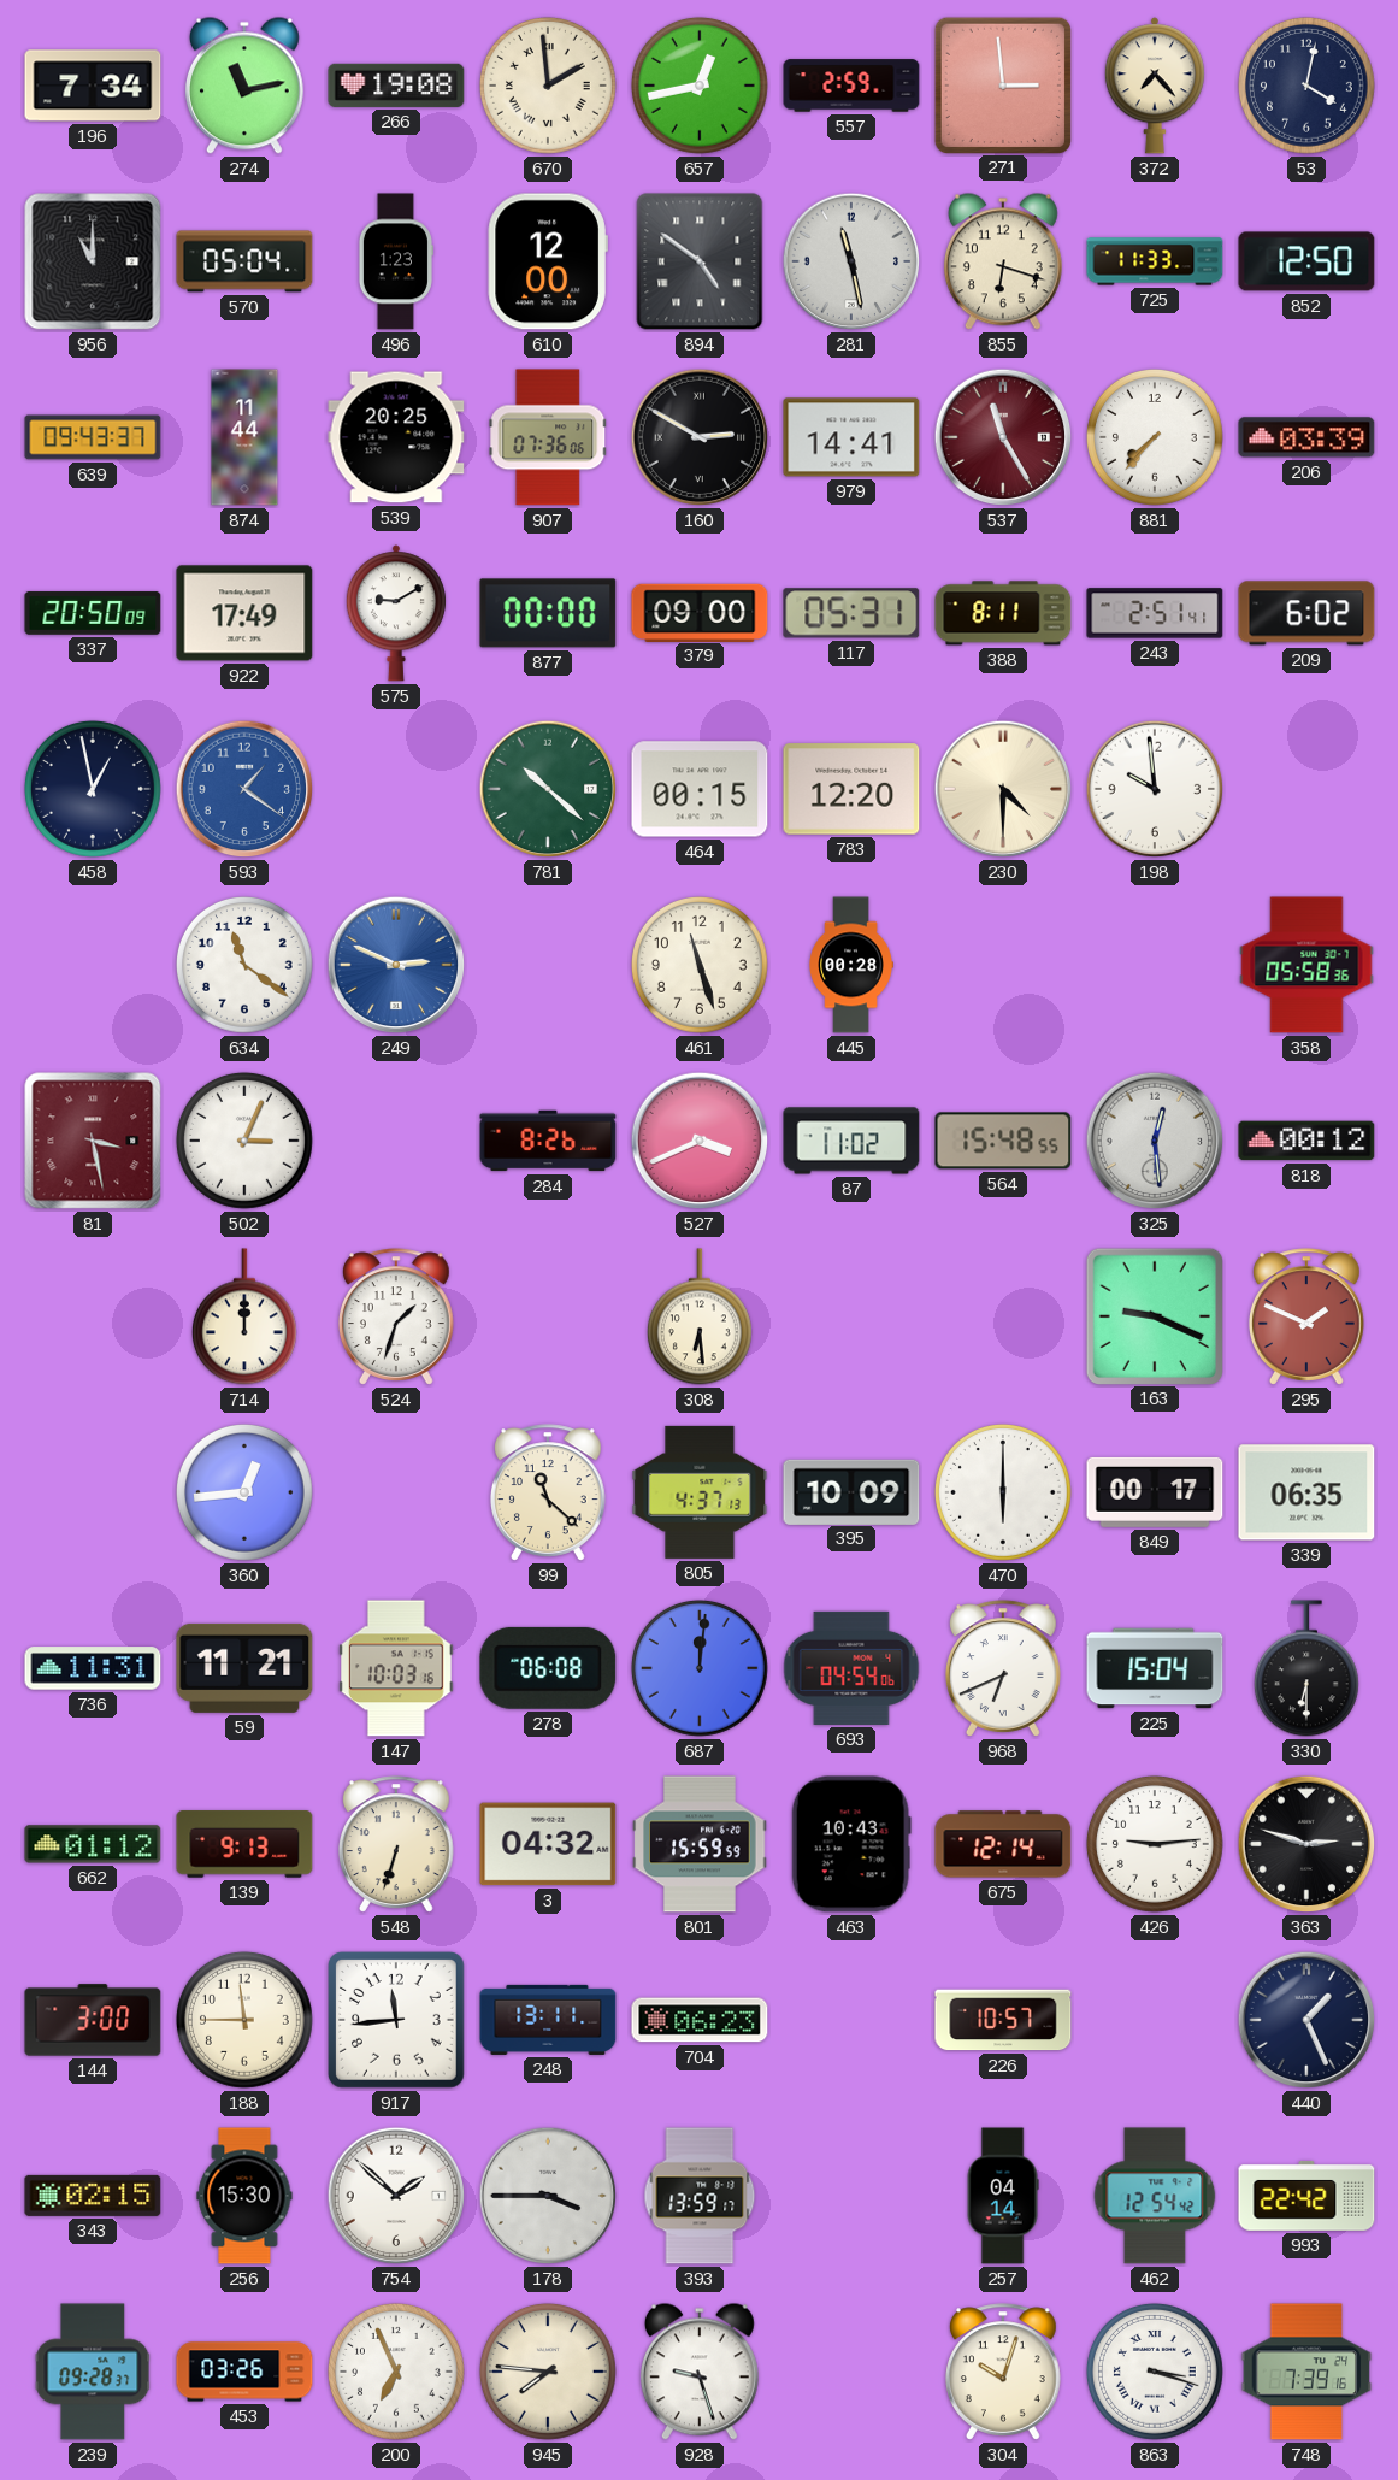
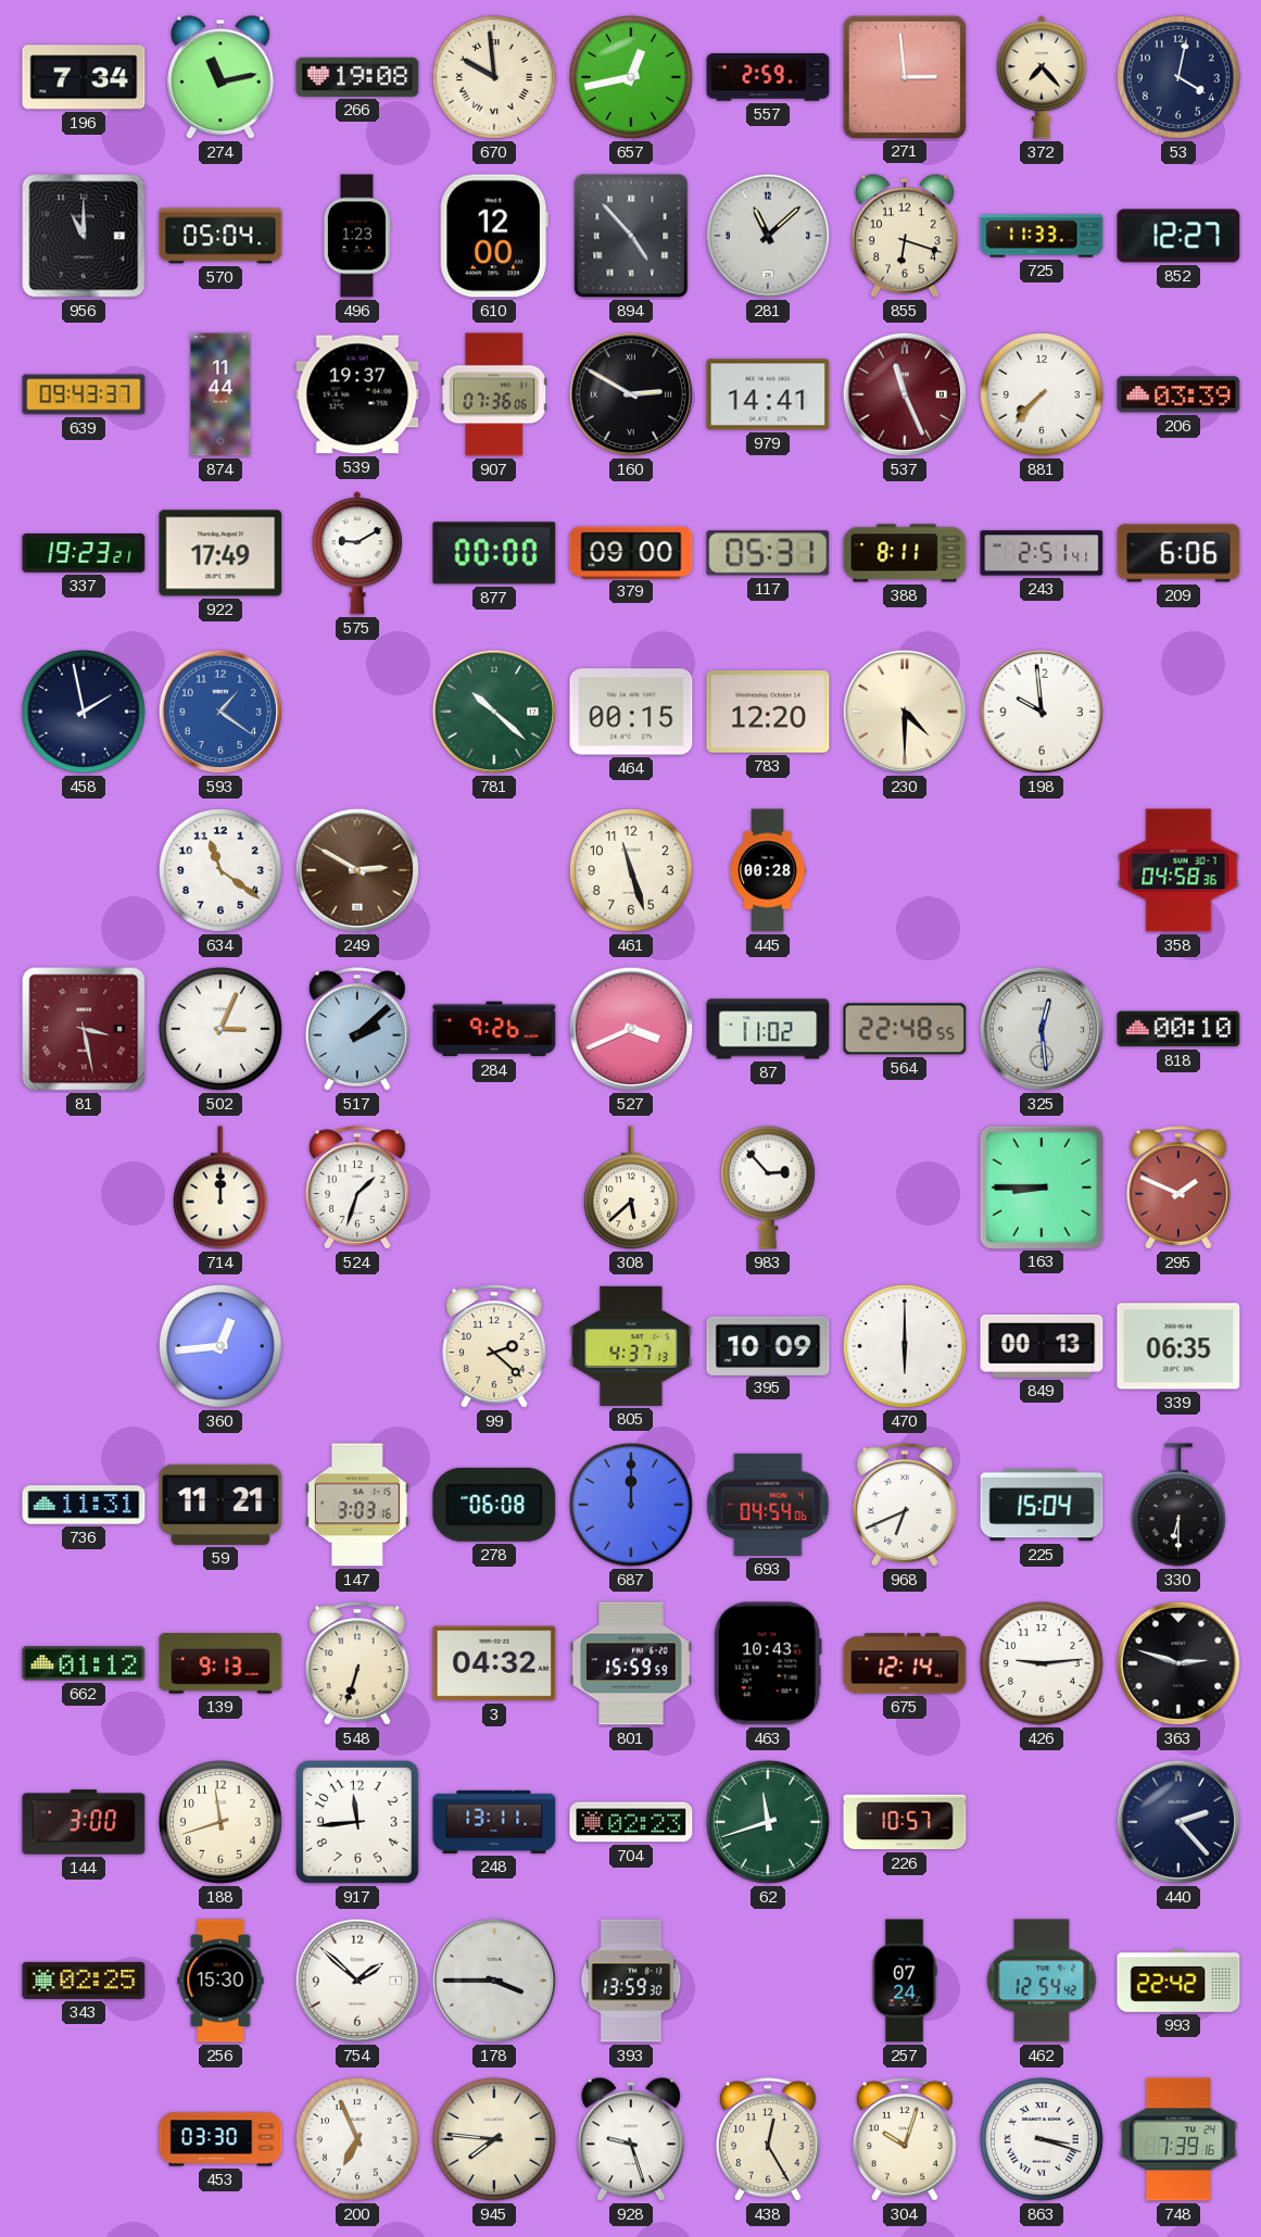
670: 1:59 -> 9:59
894: 4:51 -> 4:53
281: 11:28 -> 11:08
852: 12:50 -> 12:27
539: 20:25 -> 19:37
537: 11:25 -> 11:26
337: 20:50 -> 19:23
209: 6:02 -> 6:06
458: 12:58 -> 1:58
249: 2:49 -> 2:50
249 dial: blue -> brown
358: 05:58 -> 04:58
517: none -> 2:08
284: 8:26 -> 9:26
564: 15:48 -> 22:48
818: 00:12 -> 00:10
308: 6:29 -> 5:38
983: none -> 2:53
163: 9:19 -> 8:45
99: 11:22 -> 2:22
849: 00:17 -> 00:13
147: 10:03 -> 3:03
687: 12:01 -> 12:00
188: 11:45 -> 11:42
704: 06:23 -> 02:23
62: none -> 11:42
440: 1:26 -> 2:23
343: 02:15 -> 02:25
393: 13:59:17 -> 13:59:30
257: 04:14 -> 07:24
239: 09:28 -> none
453: 03:26 -> 03:30
438: none -> 12:25
